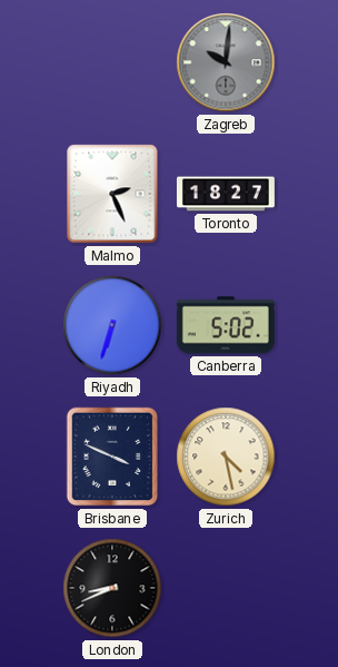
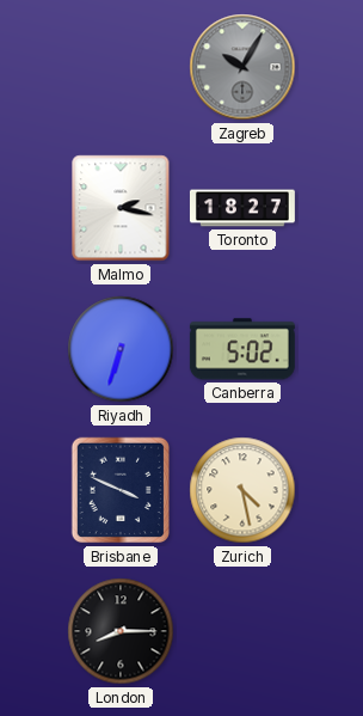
Zagreb: 10:01 -> 10:05
Malmo: 2:26 -> 2:17
London: 8:41 -> 8:15
